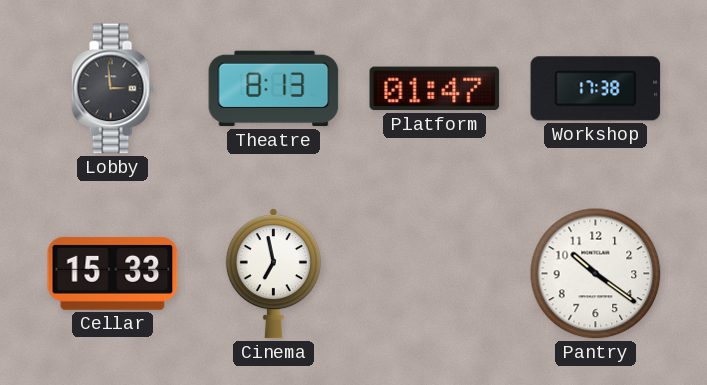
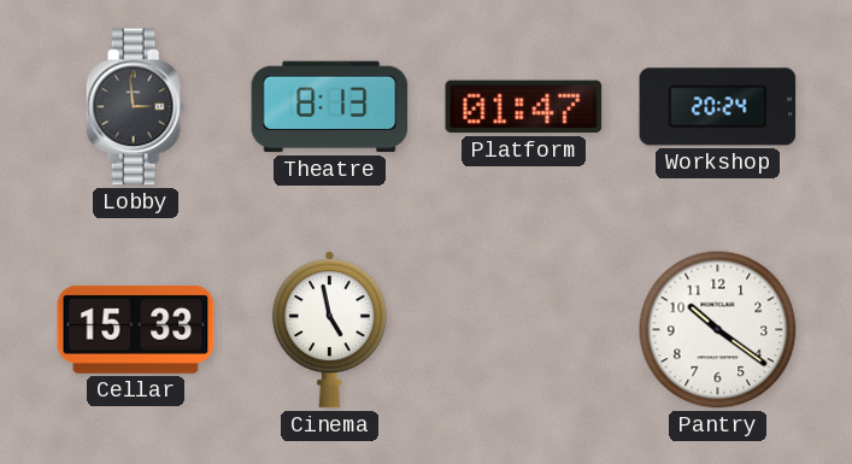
Workshop: 17:38 -> 20:24
Cinema: 6:58 -> 4:58
